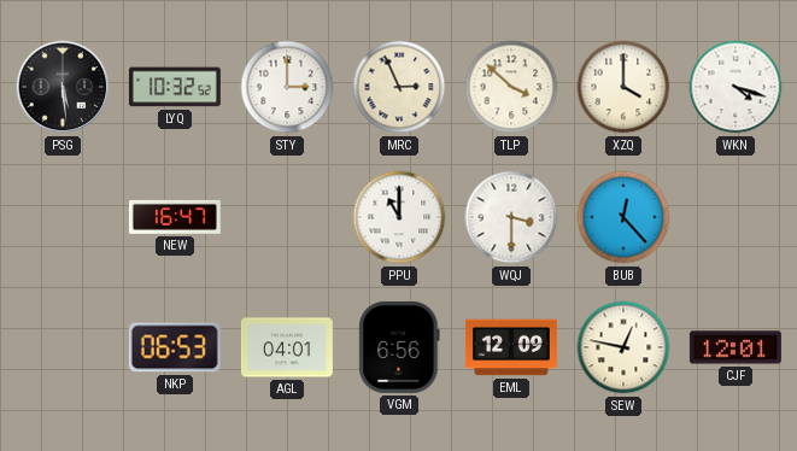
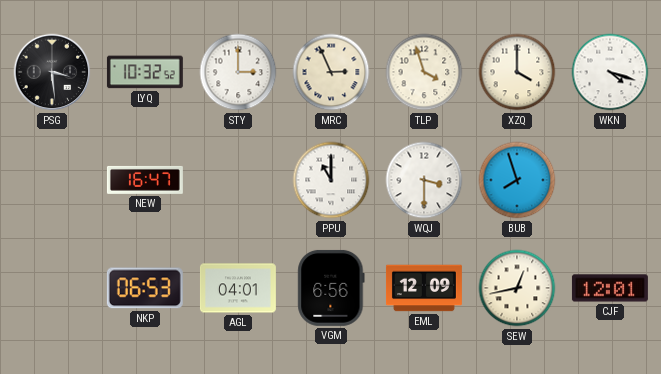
PSG: 5:29 -> 3:29
TLP: 3:52 -> 3:57
BUB: 12:23 -> 7:57
SEW: 12:47 -> 12:43
